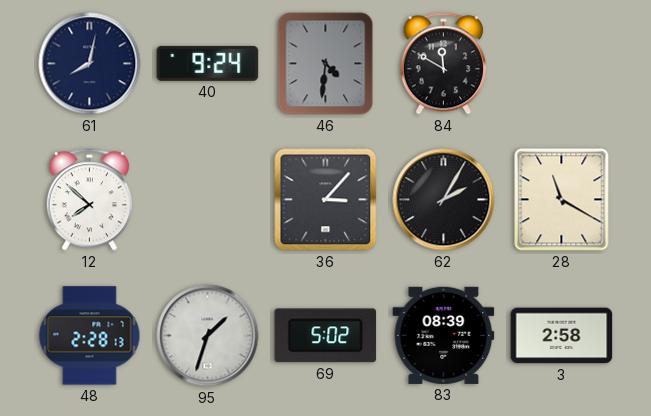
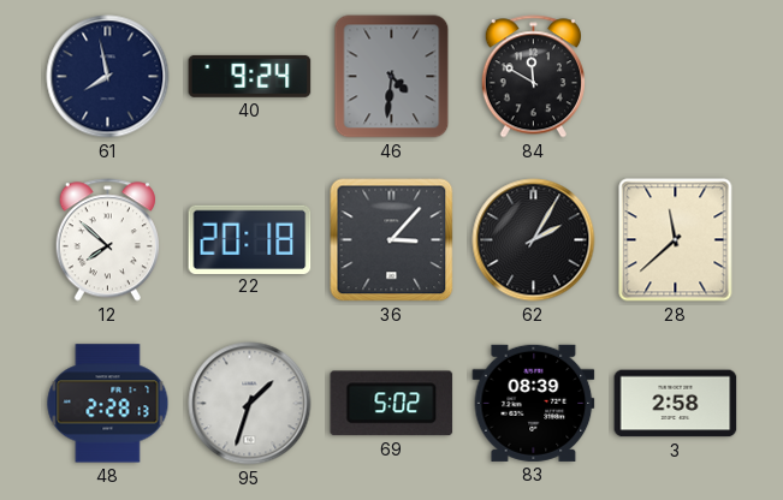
61: 8:02 -> 7:58
22: none -> 20:18
28: 11:20 -> 11:38
